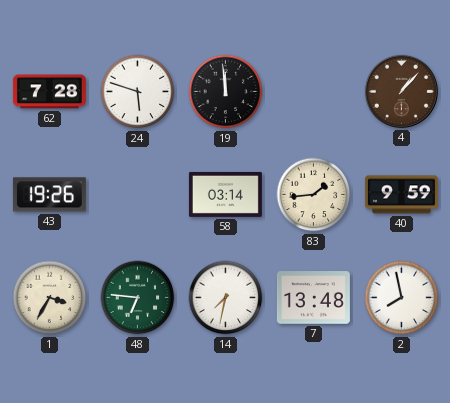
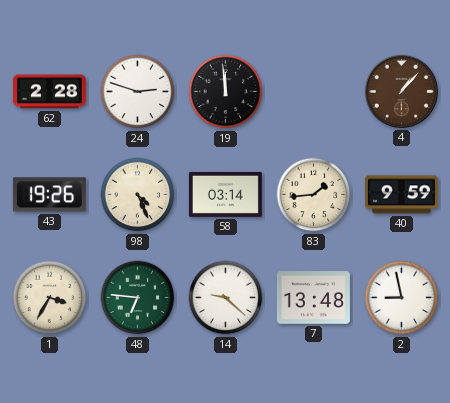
62: 7:28 -> 2:28
24: 5:48 -> 2:48
98: none -> 4:26
14: 7:32 -> 9:22
2: 7:58 -> 8:58
